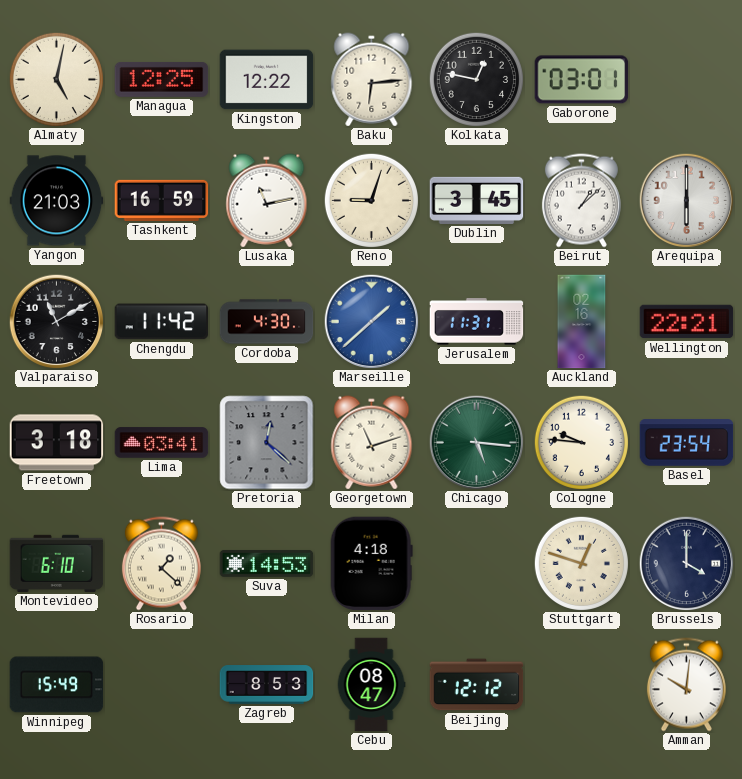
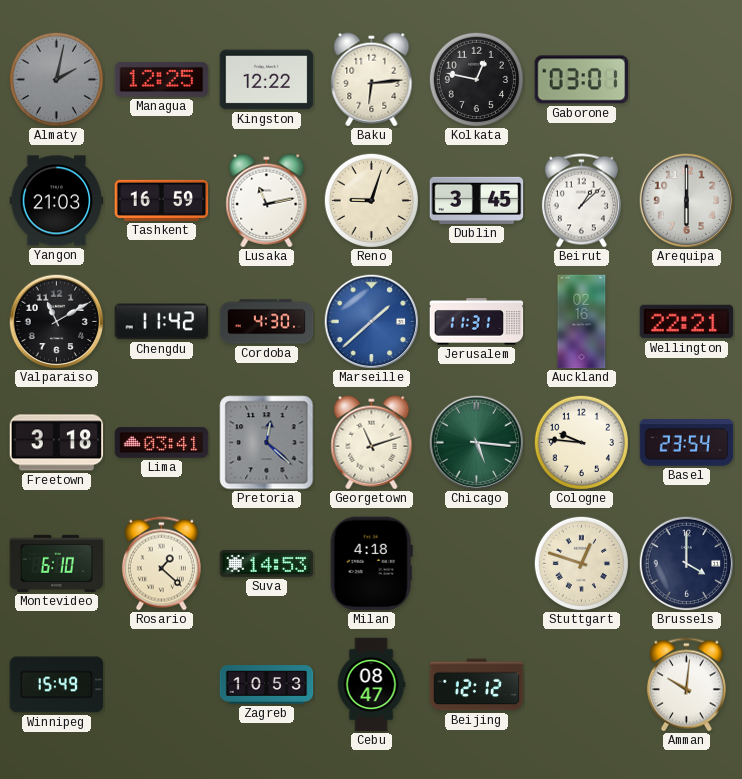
Almaty: 5:02 -> 2:02
Almaty dial: cream -> grey
Zagreb: 8:53 -> 10:53
